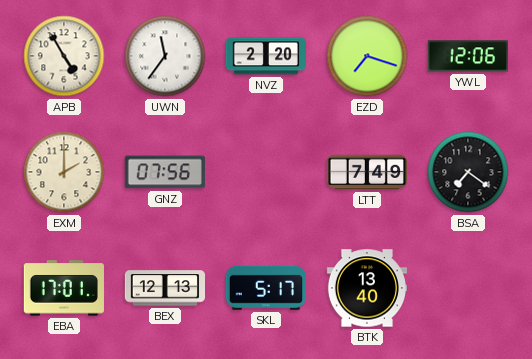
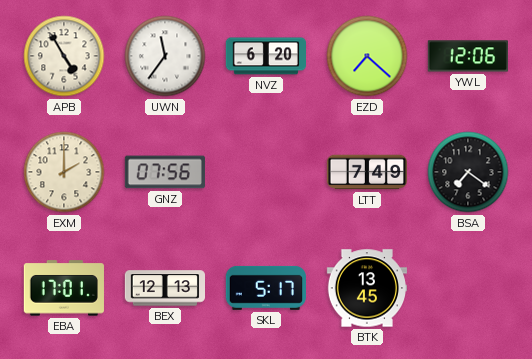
NVZ: 2:20 -> 6:20
EZD: 7:18 -> 7:22
BTK: 13:40 -> 13:45
